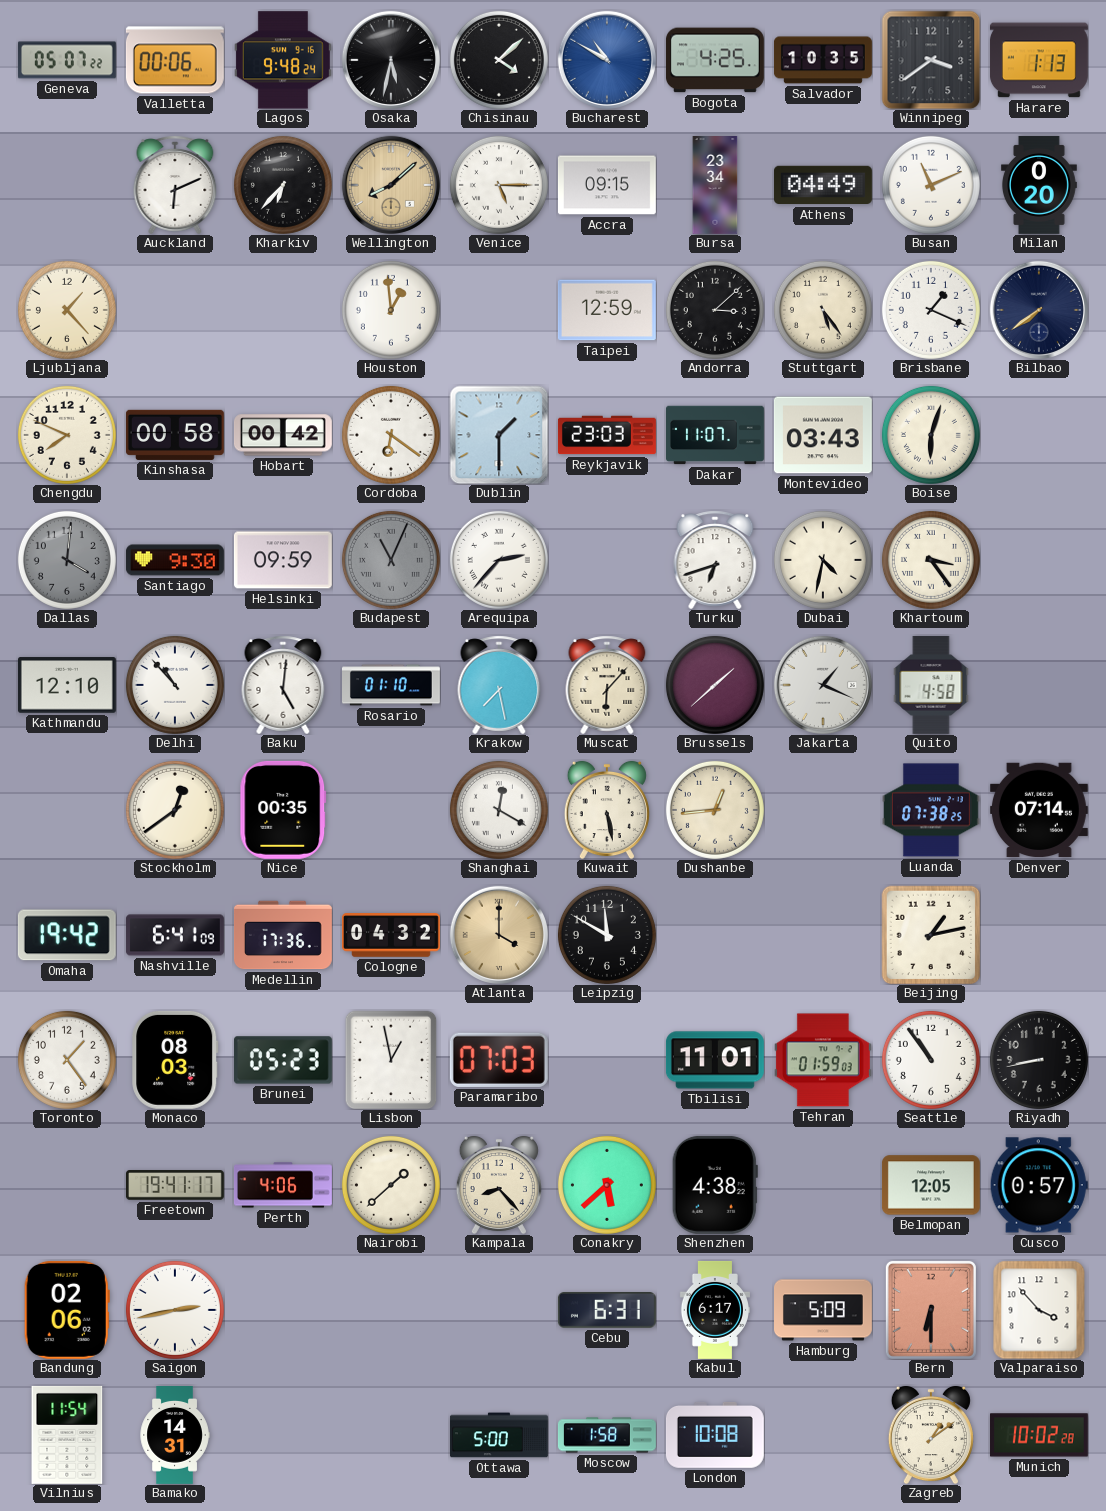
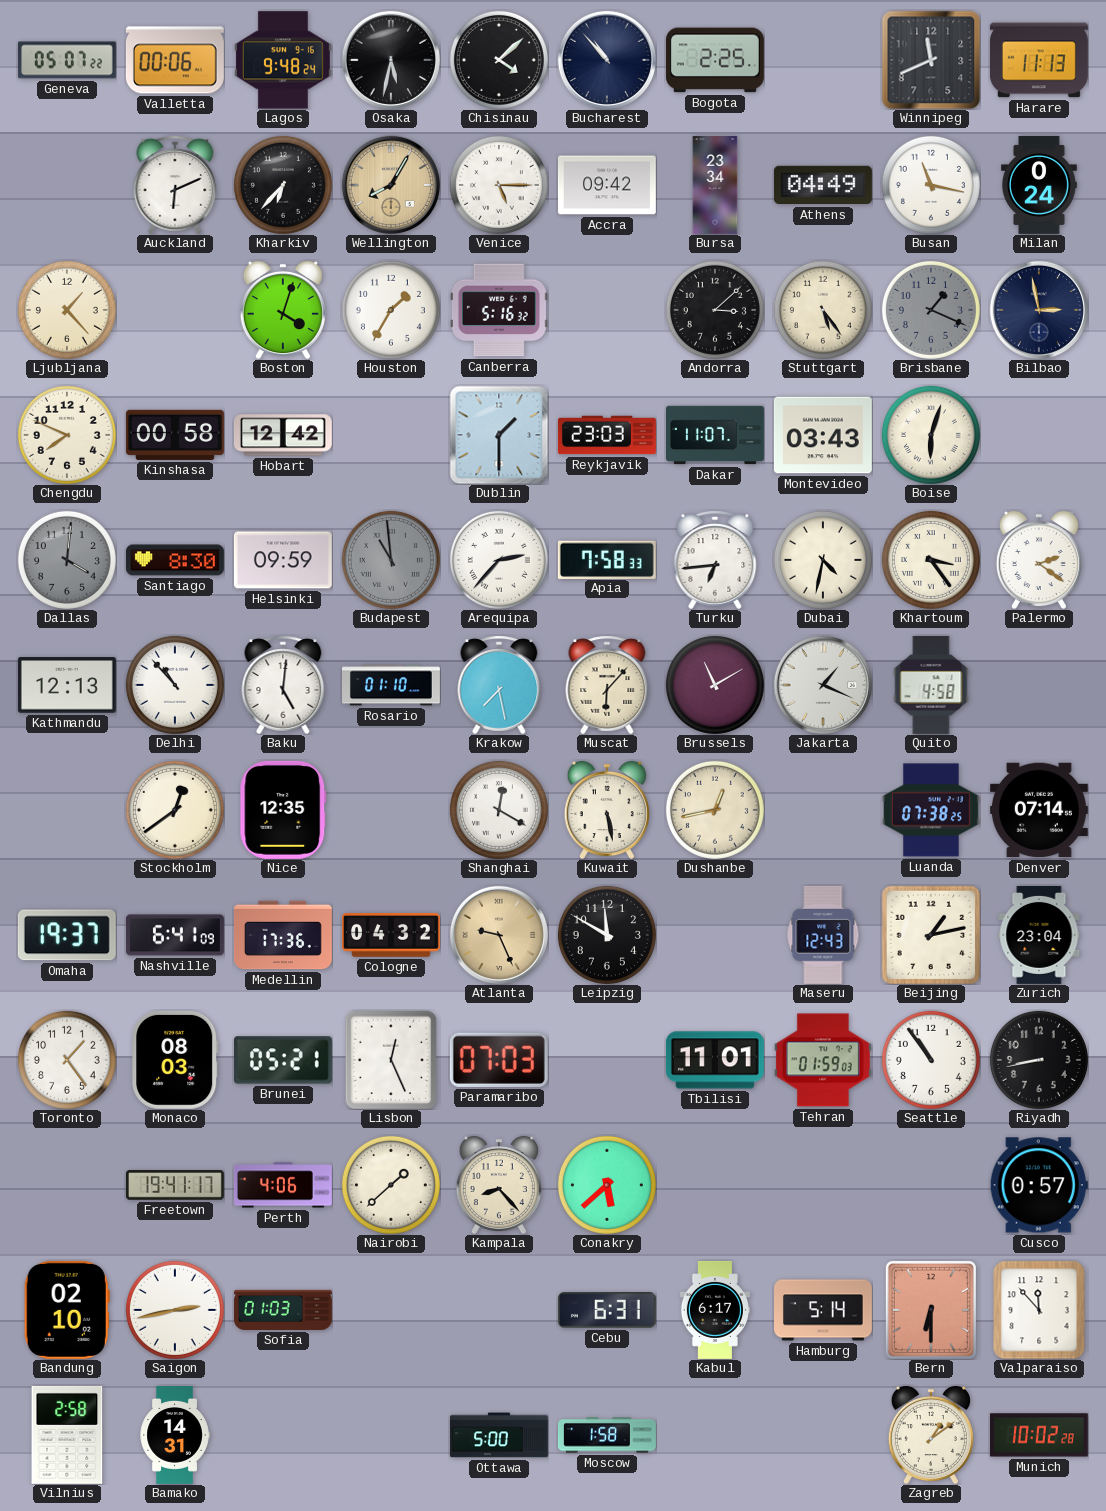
Bucharest: 10:50 -> 10:53
Bucharest dial: blue -> navy
Bogota: 4:25 -> 2:25
Salvador: 10:35 -> none
Winnipeg: 3:39 -> 11:41
Harare: 1:13 -> 11:13
Wellington: 8:08 -> 8:05
Accra: 09:15 -> 09:42
Busan: 11:11 -> 11:17
Milan: 0:20 -> 0:24
Boston: none -> 4:03
Houston: 12:59 -> 1:35
Canberra: none -> 5:16
Taipei: 12:59 -> none
Brisbane dial: white -> grey
Bilbao: 7:39 -> 2:58
Hobart: 00:42 -> 12:42
Cordoba: 6:21 -> none
Santiago: 9:30 -> 8:30
Budapest: 11:04 -> 10:59
Apia: none -> 7:58
Turku: 6:42 -> 6:44
Palermo: none -> 2:21
Kathmandu: 12:10 -> 12:13
Brussels: 1:38 -> 11:10
Nice: 00:35 -> 12:35
Dushanbe: 12:44 -> 12:43
Omaha: 19:42 -> 19:37
Atlanta: 4:00 -> 9:26
Maseru: none -> 12:43
Zurich: none -> 23:04
Brunei: 05:23 -> 05:21
Lisbon: 12:58 -> 12:26
Shenzhen: 4:38 -> none
Belmopan: 12:05 -> none
Bandung: 02:06 -> 02:10
Sofia: none -> 01:03
Hamburg: 5:09 -> 5:14
Valparaiso: 3:53 -> 11:53
Vilnius: 11:54 -> 2:58
London: 10:08 -> none
